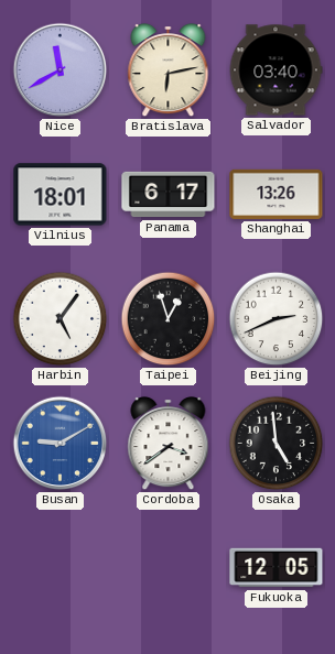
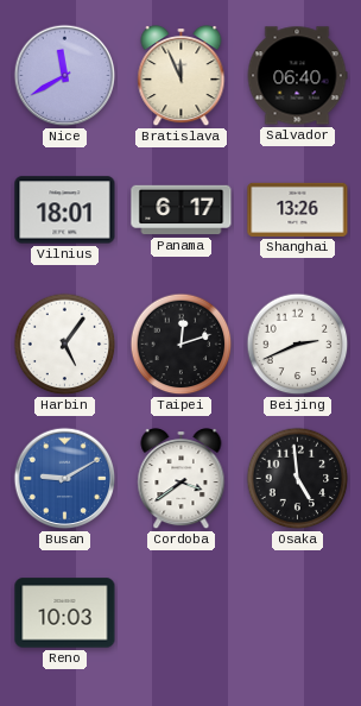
Bratislava: 6:13 -> 11:56
Salvador: 03:40 -> 06:40
Taipei: 12:57 -> 12:12
Reno: none -> 10:03
Fukuoka: 12:05 -> none
